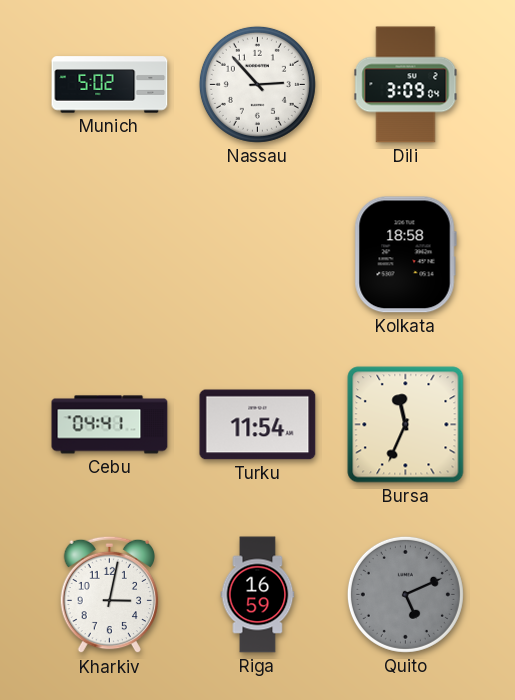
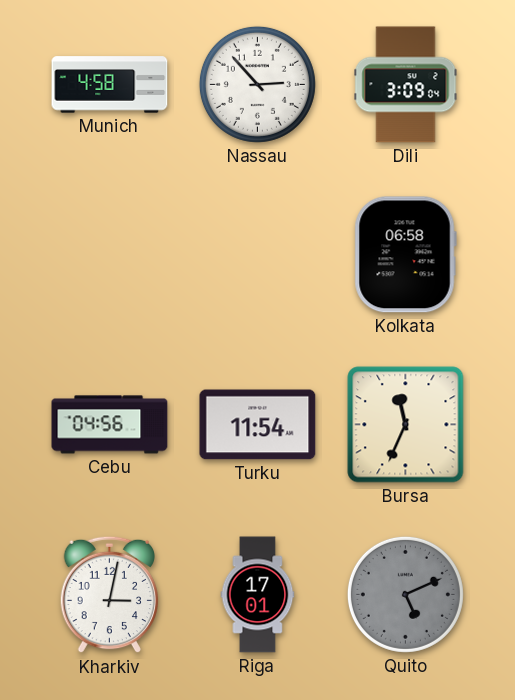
Munich: 5:02 -> 4:58
Kolkata: 18:58 -> 06:58
Cebu: 04:41 -> 04:56
Riga: 16:59 -> 17:01
